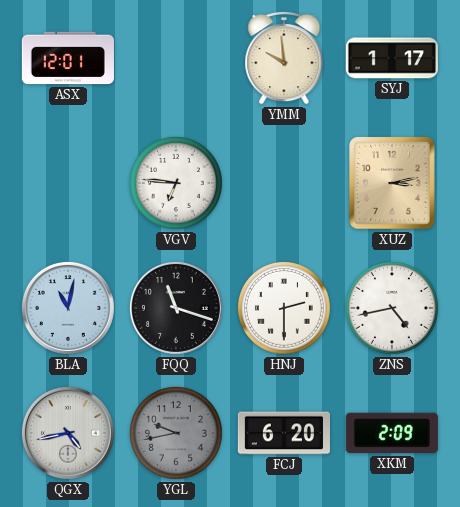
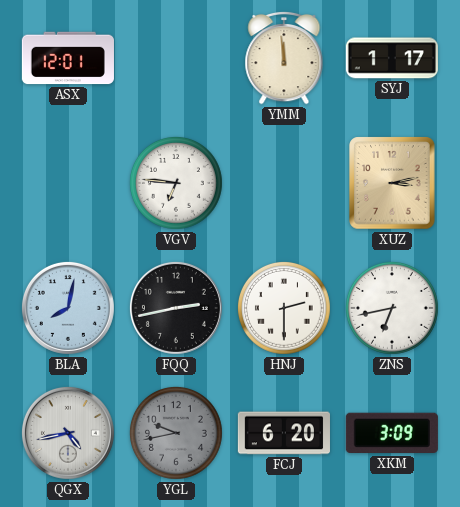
YMM: 9:59 -> 11:59
BLA: 11:02 -> 8:02
FQQ: 11:18 -> 2:43
ZNS: 4:43 -> 6:43
XKM: 2:09 -> 3:09
